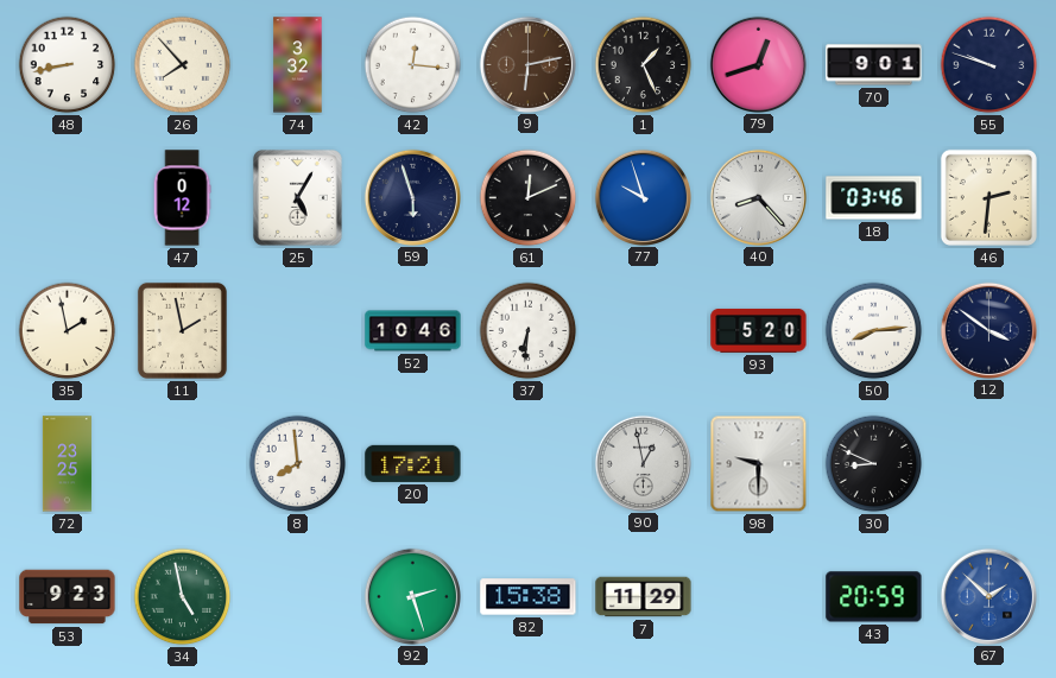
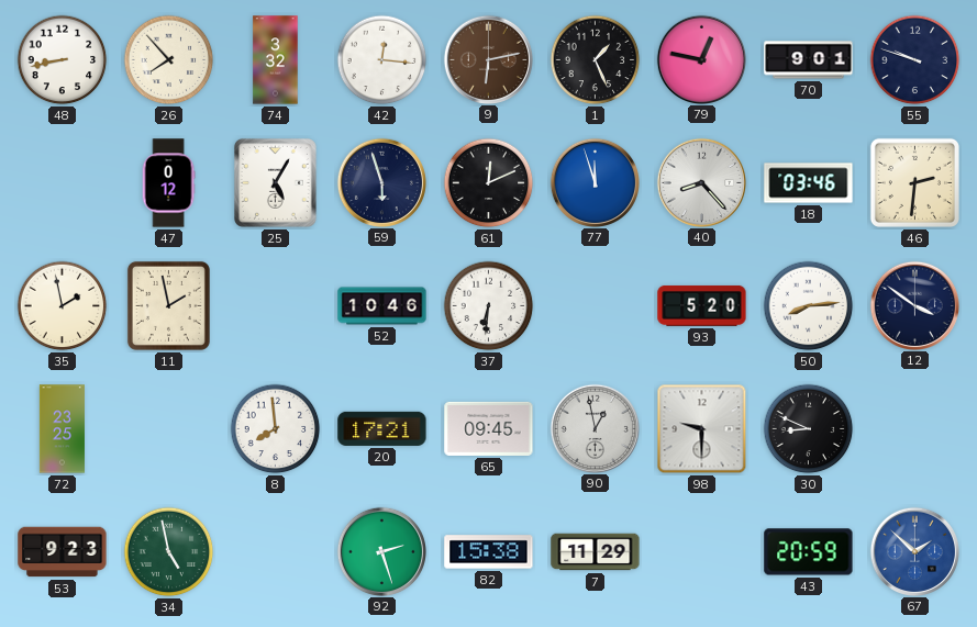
79: 12:42 -> 12:47
77: 9:57 -> 11:57
65: none -> 09:45
